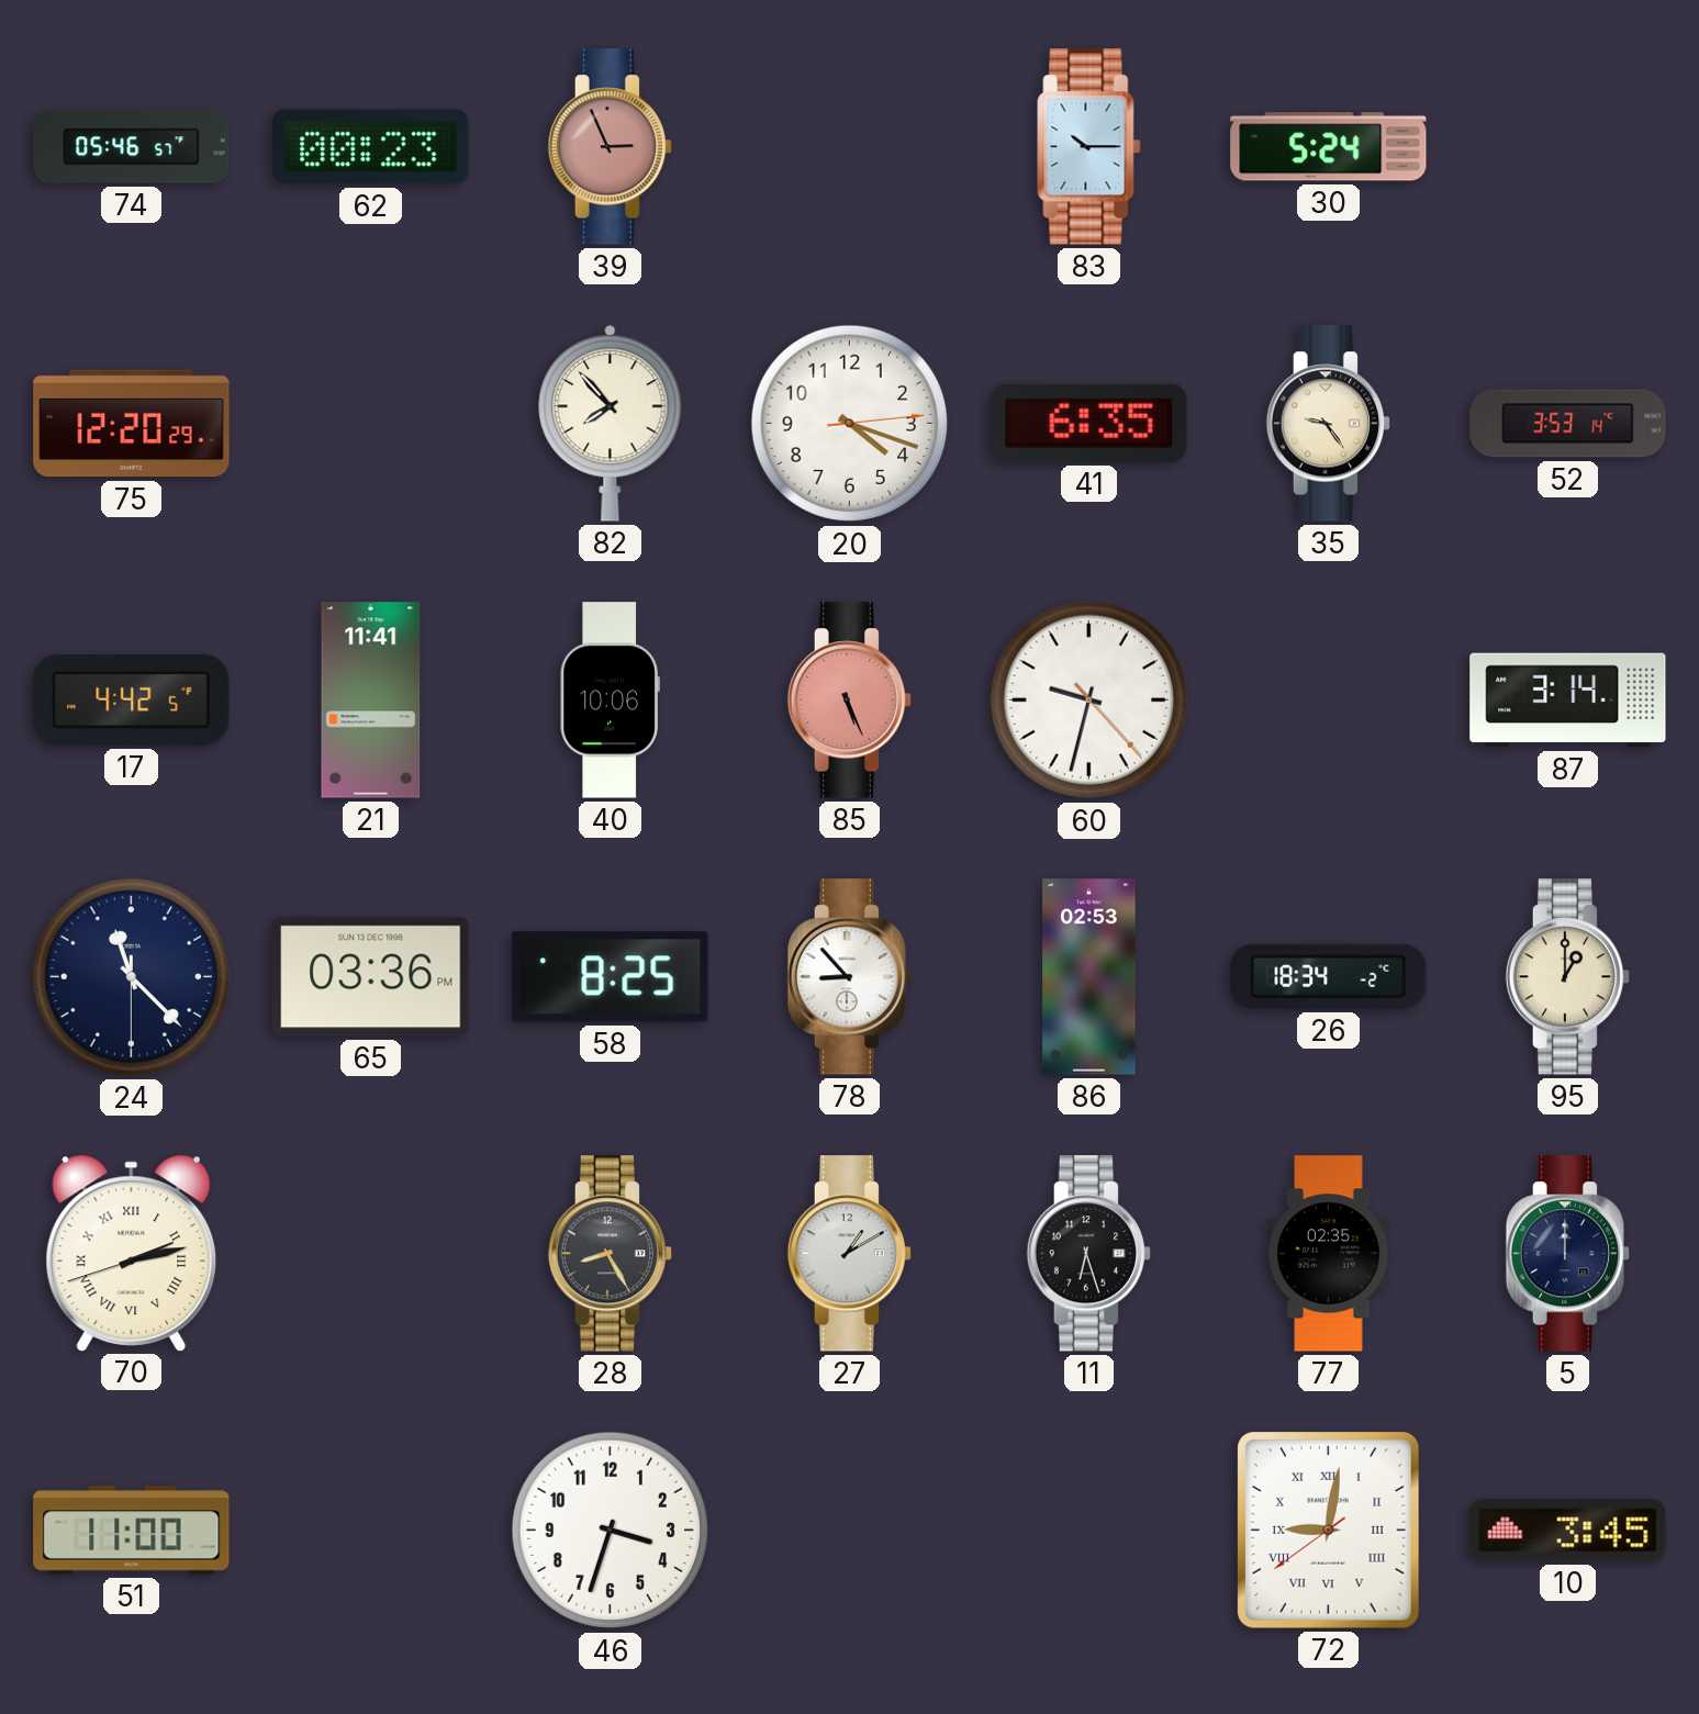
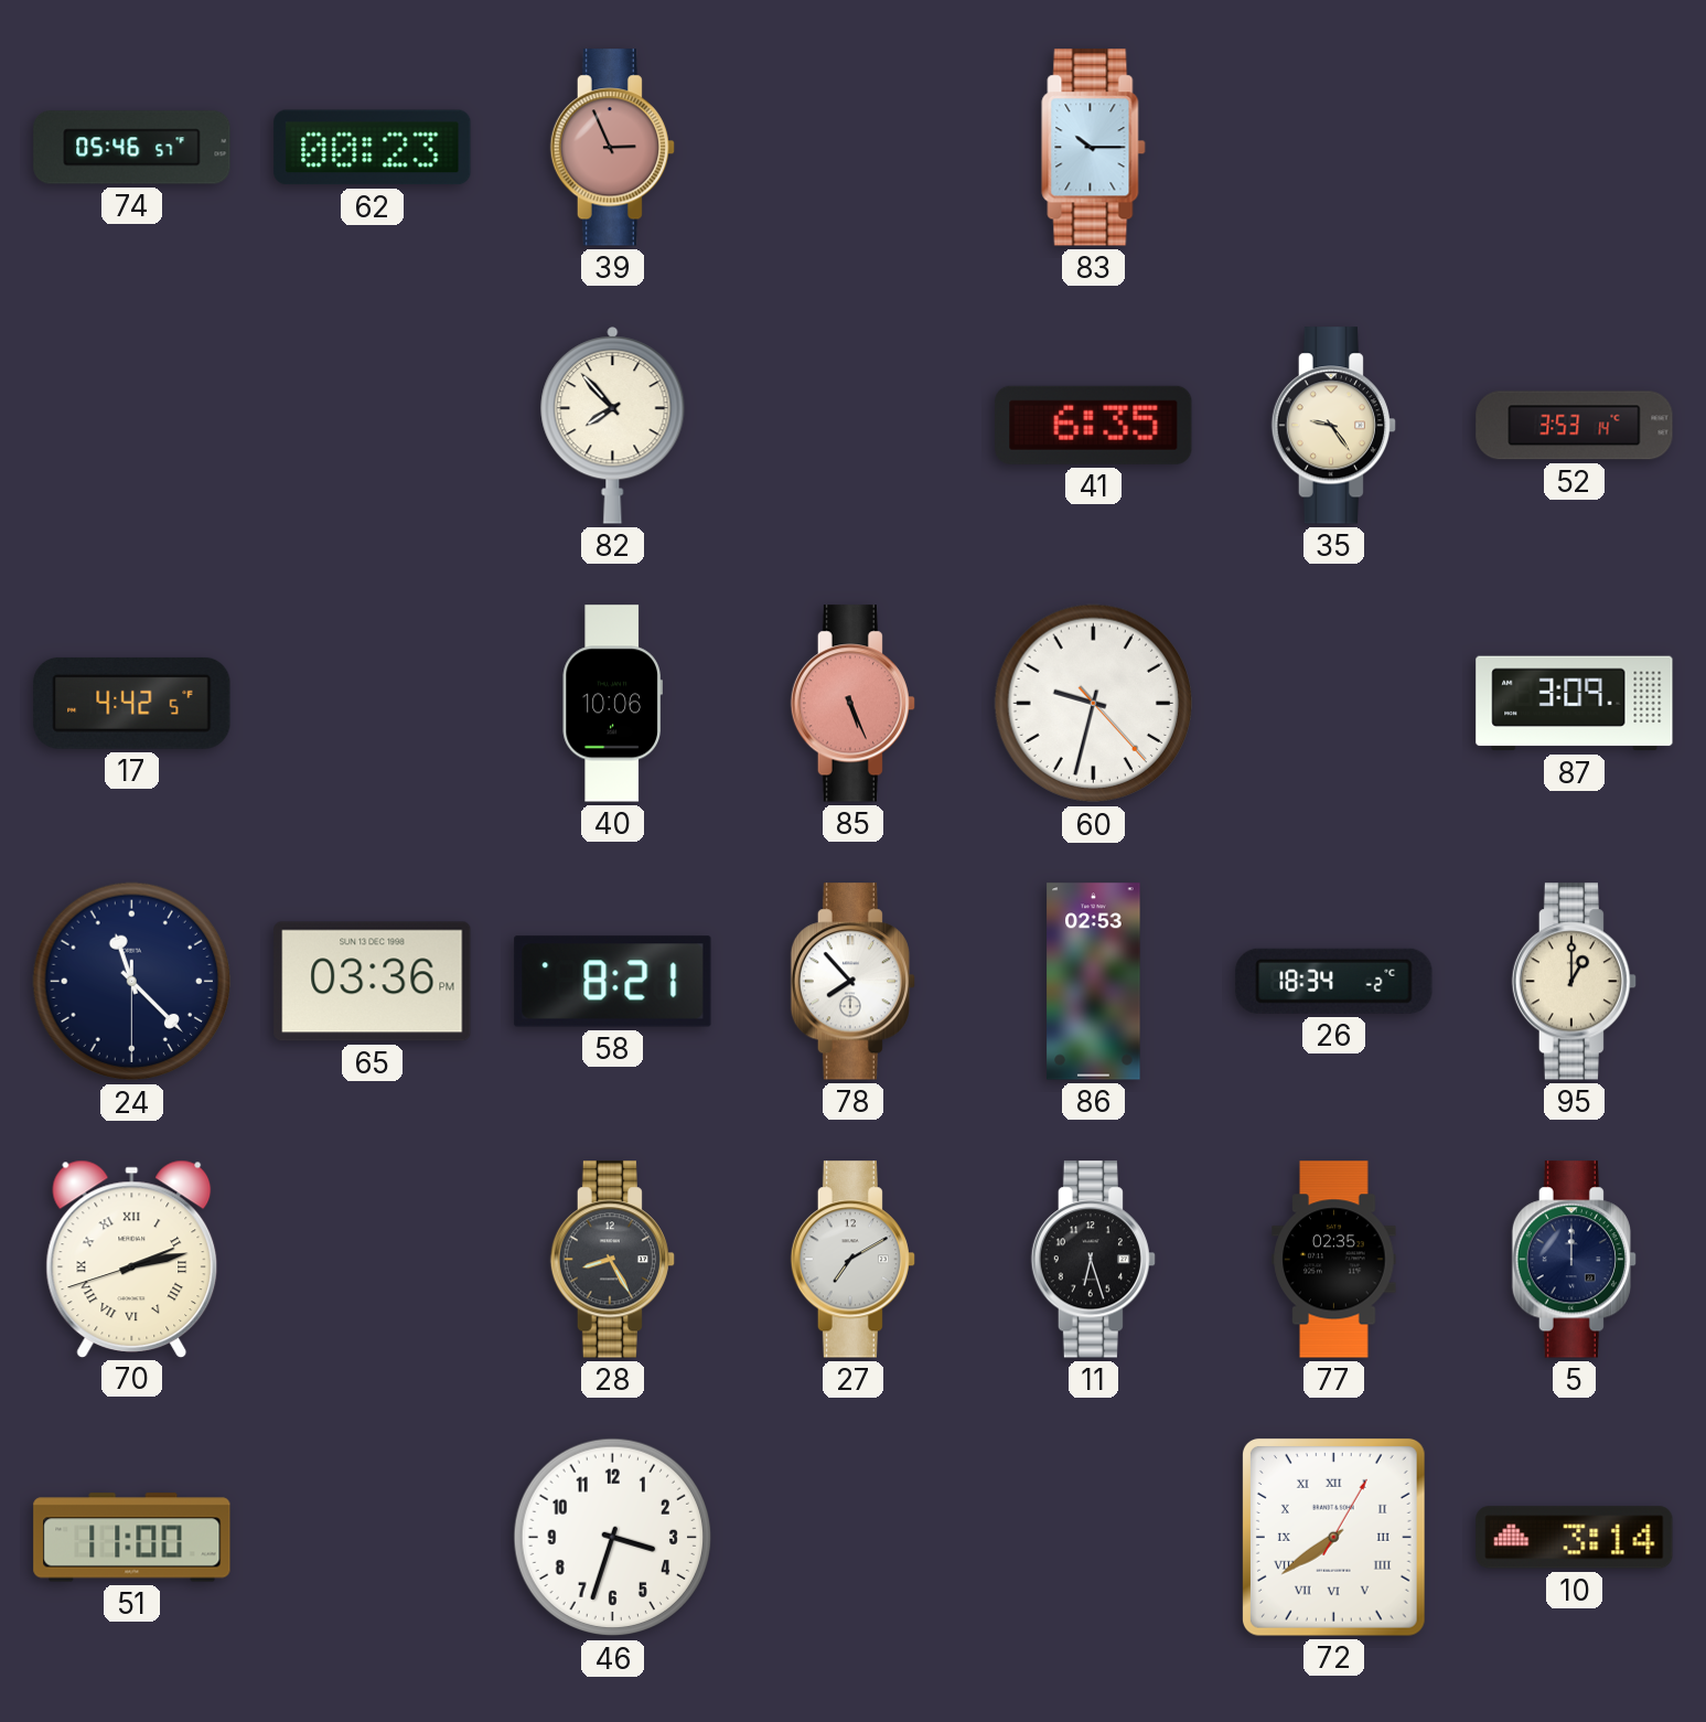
30: 5:24 -> none
75: 12:20 -> none
20: 4:18 -> none
21: 11:41 -> none
87: 3:14 -> 3:09
58: 8:25 -> 8:21
78: 8:53 -> 7:53
27: 1:10 -> 7:10
72: 9:01 -> 7:39
10: 3:45 -> 3:14
